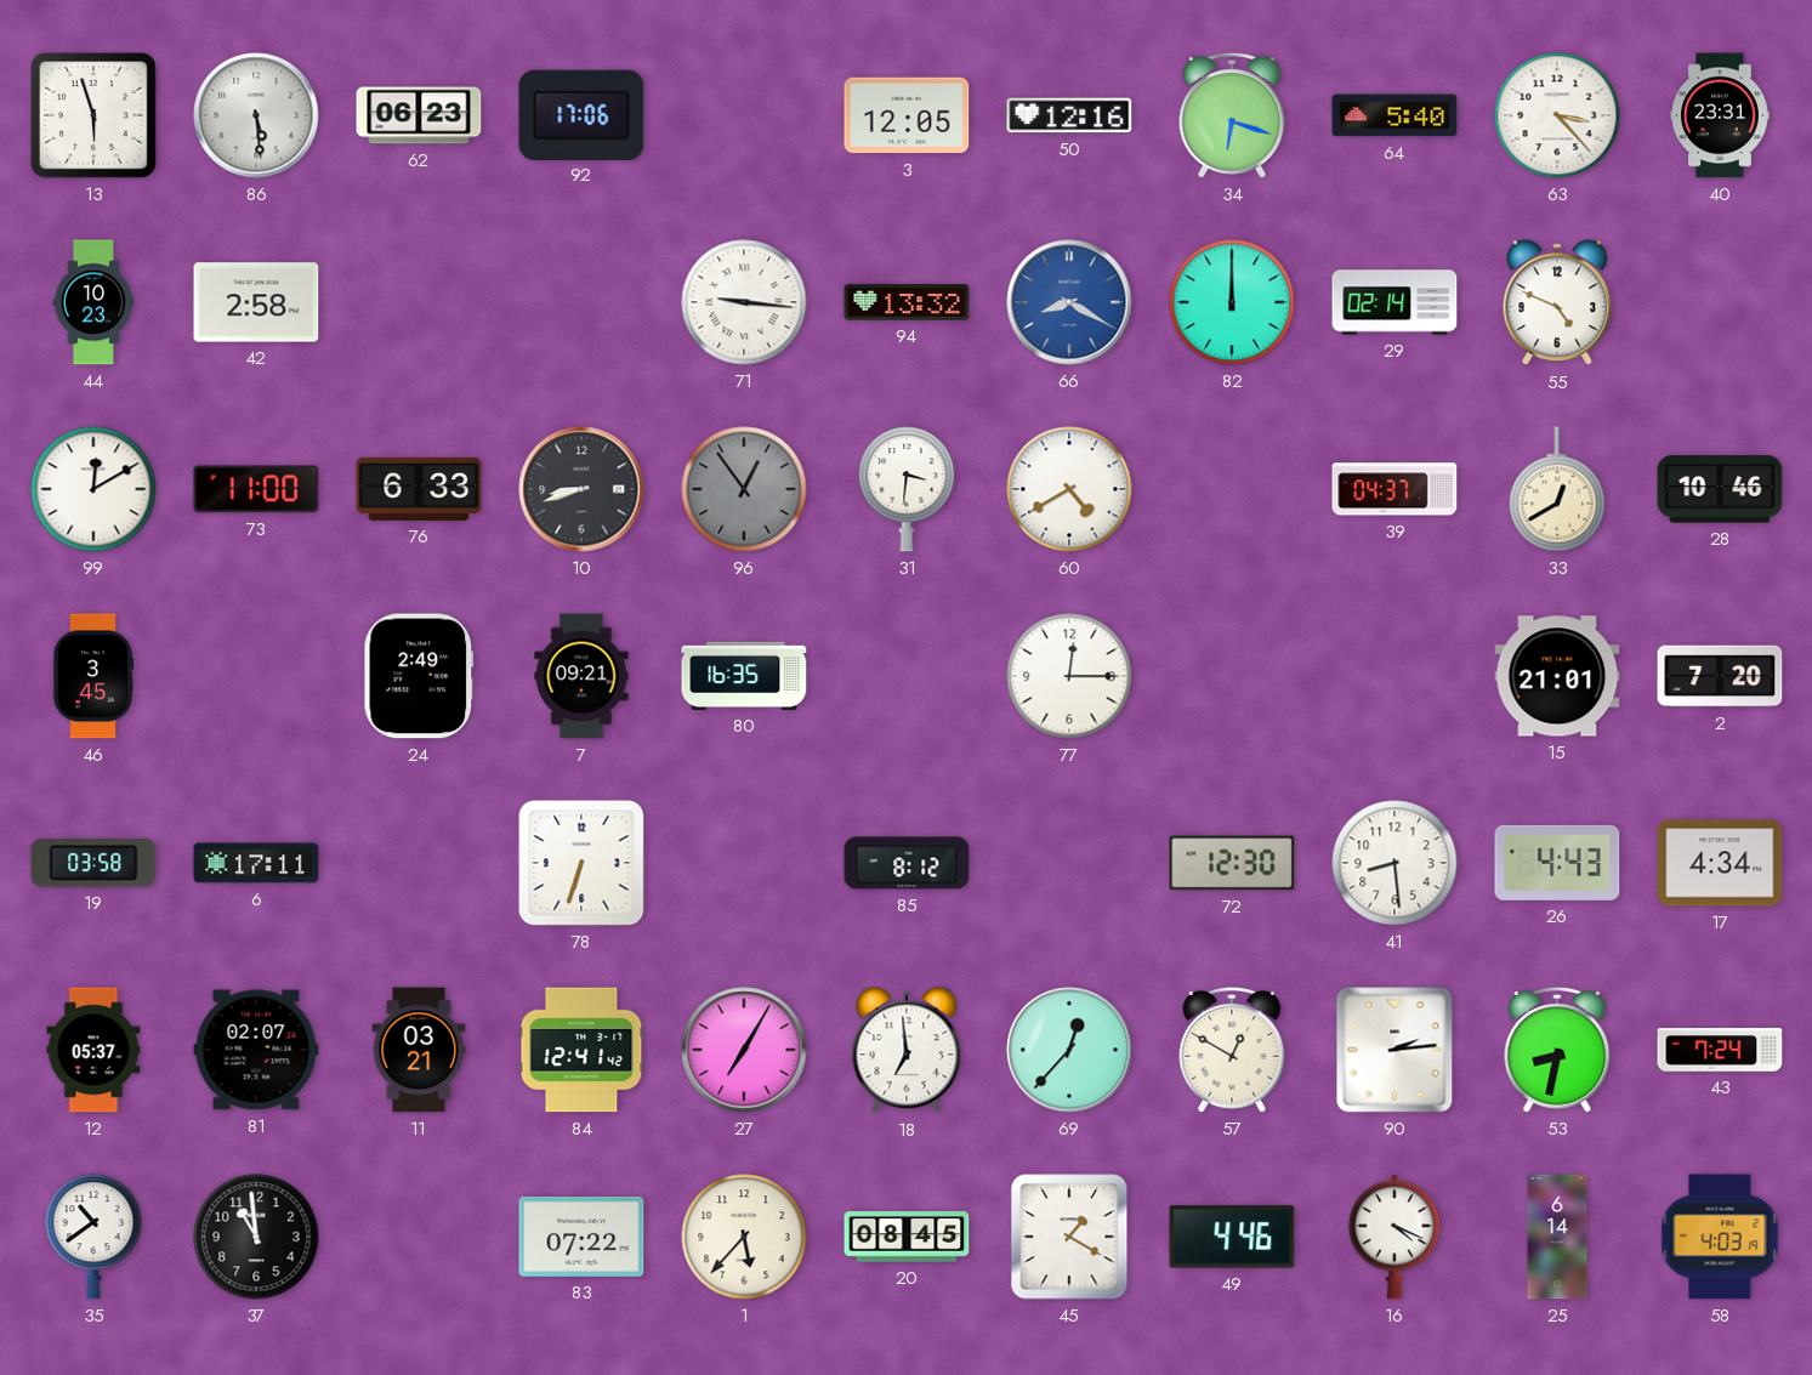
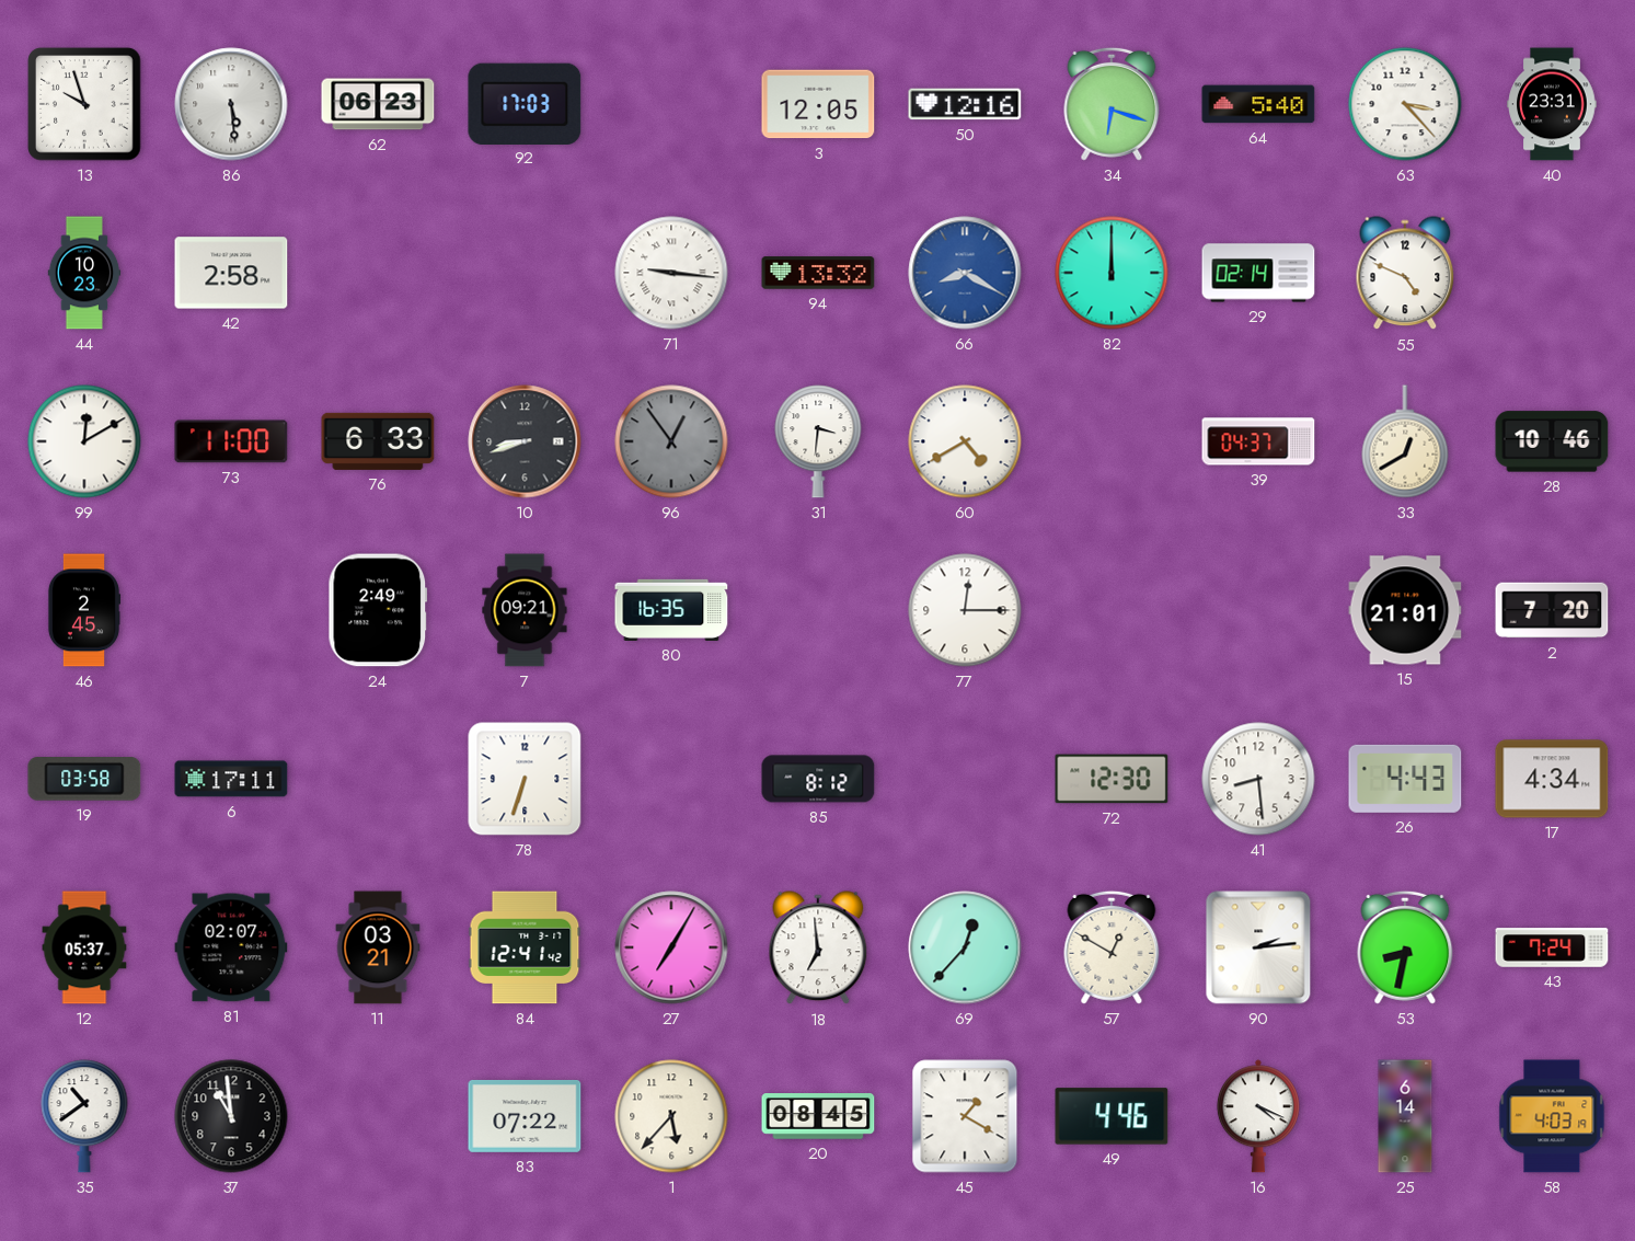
13: 5:57 -> 9:57
92: 17:06 -> 17:03
46: 3:45 -> 2:45
